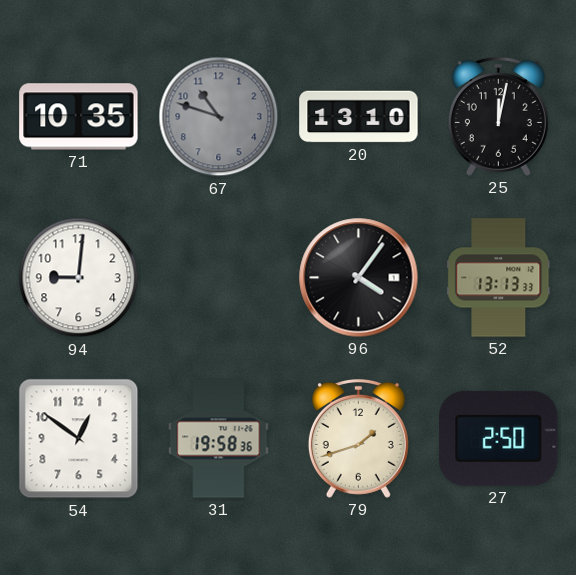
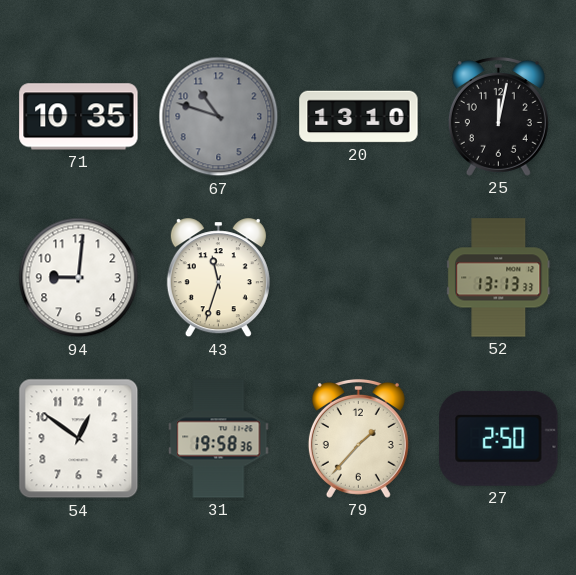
43: none -> 11:33
96: 4:06 -> none
79: 1:42 -> 1:37
